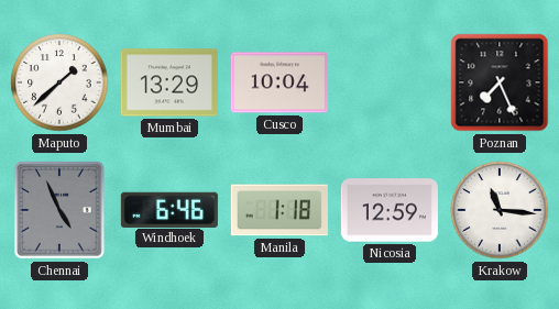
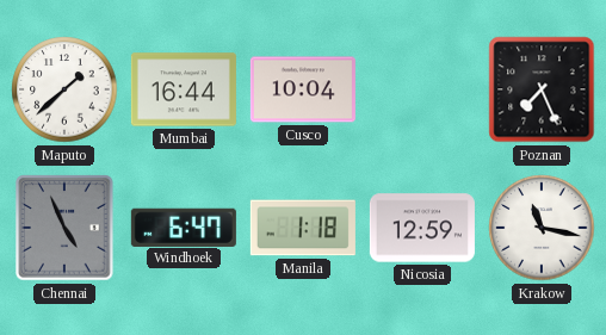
Mumbai: 13:29 -> 16:44
Windhoek: 6:46 -> 6:47
Krakow: 11:16 -> 11:17
